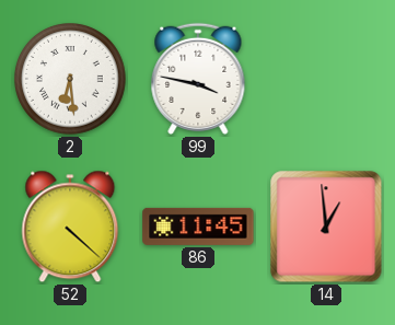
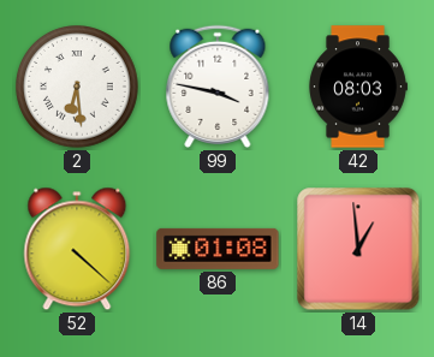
42: none -> 08:03
86: 11:45 -> 01:08
